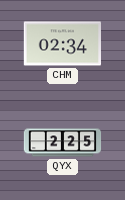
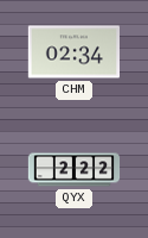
QYX: 2:25 -> 2:22
